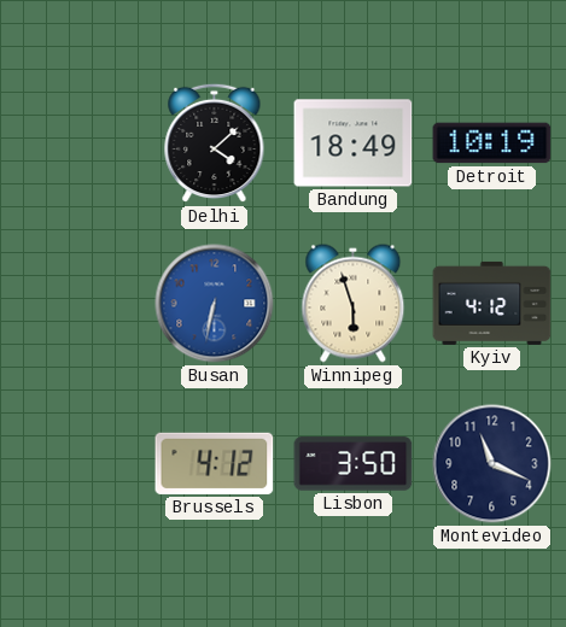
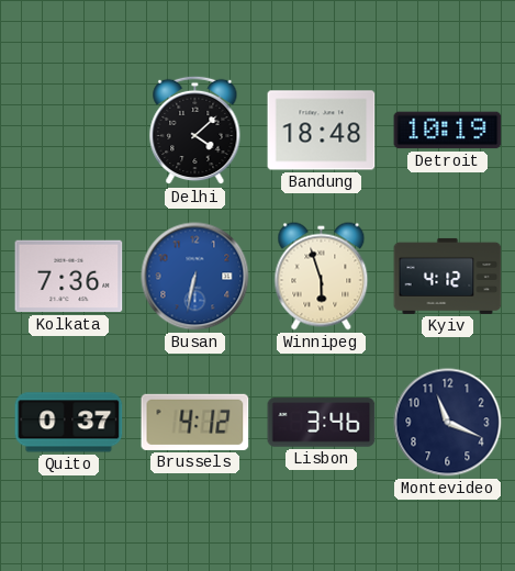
Bandung: 18:49 -> 18:48
Kolkata: none -> 7:36
Quito: none -> 0:37
Lisbon: 3:50 -> 3:46
